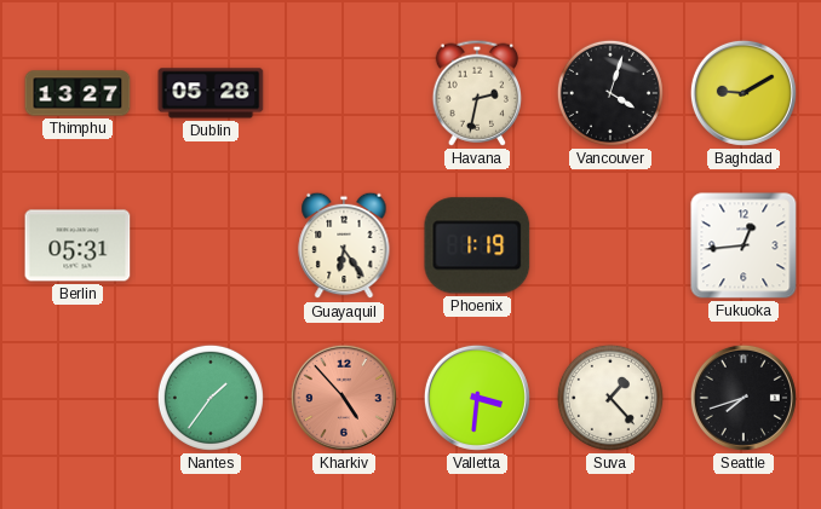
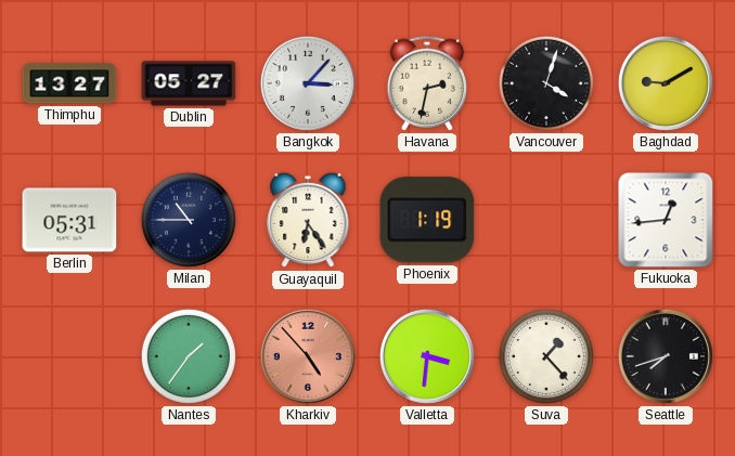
Dublin: 05:28 -> 05:27
Bangkok: none -> 3:07
Milan: none -> 10:45
